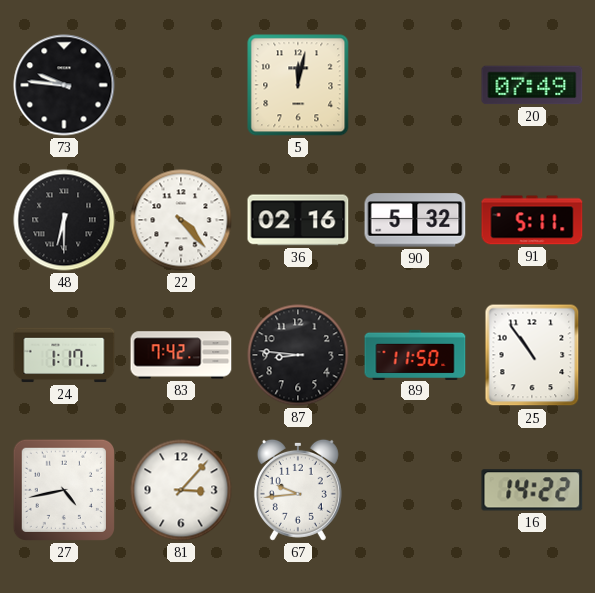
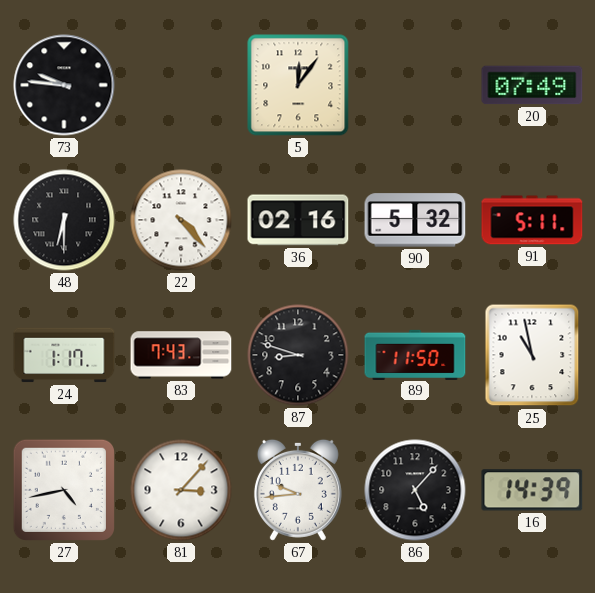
5: 12:02 -> 12:06
83: 7:42 -> 7:43
87: 8:46 -> 8:48
25: 10:54 -> 10:58
86: none -> 5:07
16: 14:22 -> 14:39
